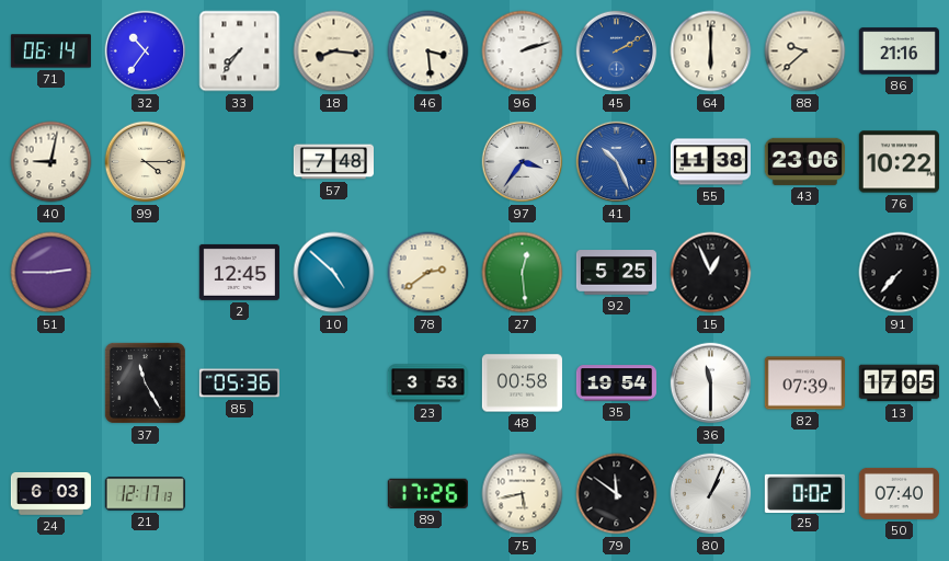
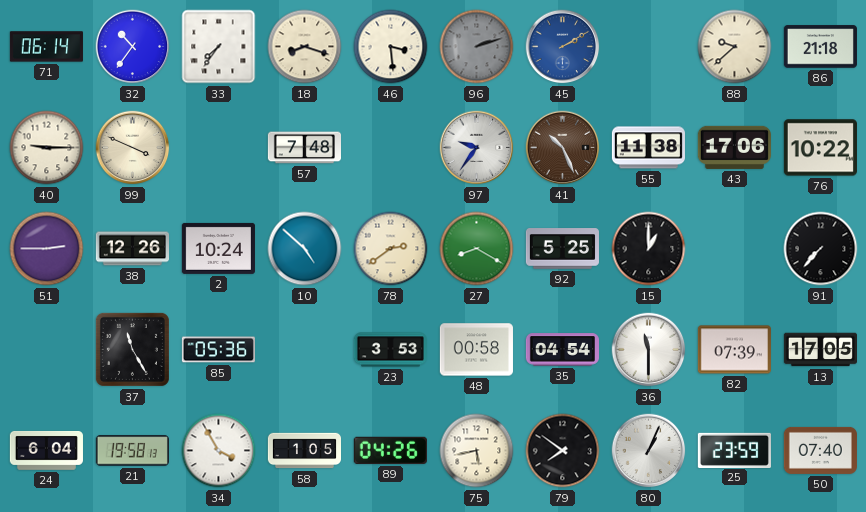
18: 8:16 -> 8:18
96 dial: white -> grey
64: 6:00 -> none
86: 21:16 -> 21:18
40: 9:02 -> 9:15
99: 4:15 -> 3:49
97: 3:36 -> 9:36
41 dial: blue -> brown
43: 23:06 -> 17:06
38: none -> 12:26
2: 12:45 -> 10:24
27: 12:29 -> 8:20
15: 12:56 -> 1:00
35: 19:54 -> 04:54
24: 6:03 -> 6:04
21: 12:17 -> 19:58
34: none -> 3:55
58: none -> 1:05
89: 17:26 -> 04:26
79: 11:51 -> 7:51
25: 0:02 -> 23:59
